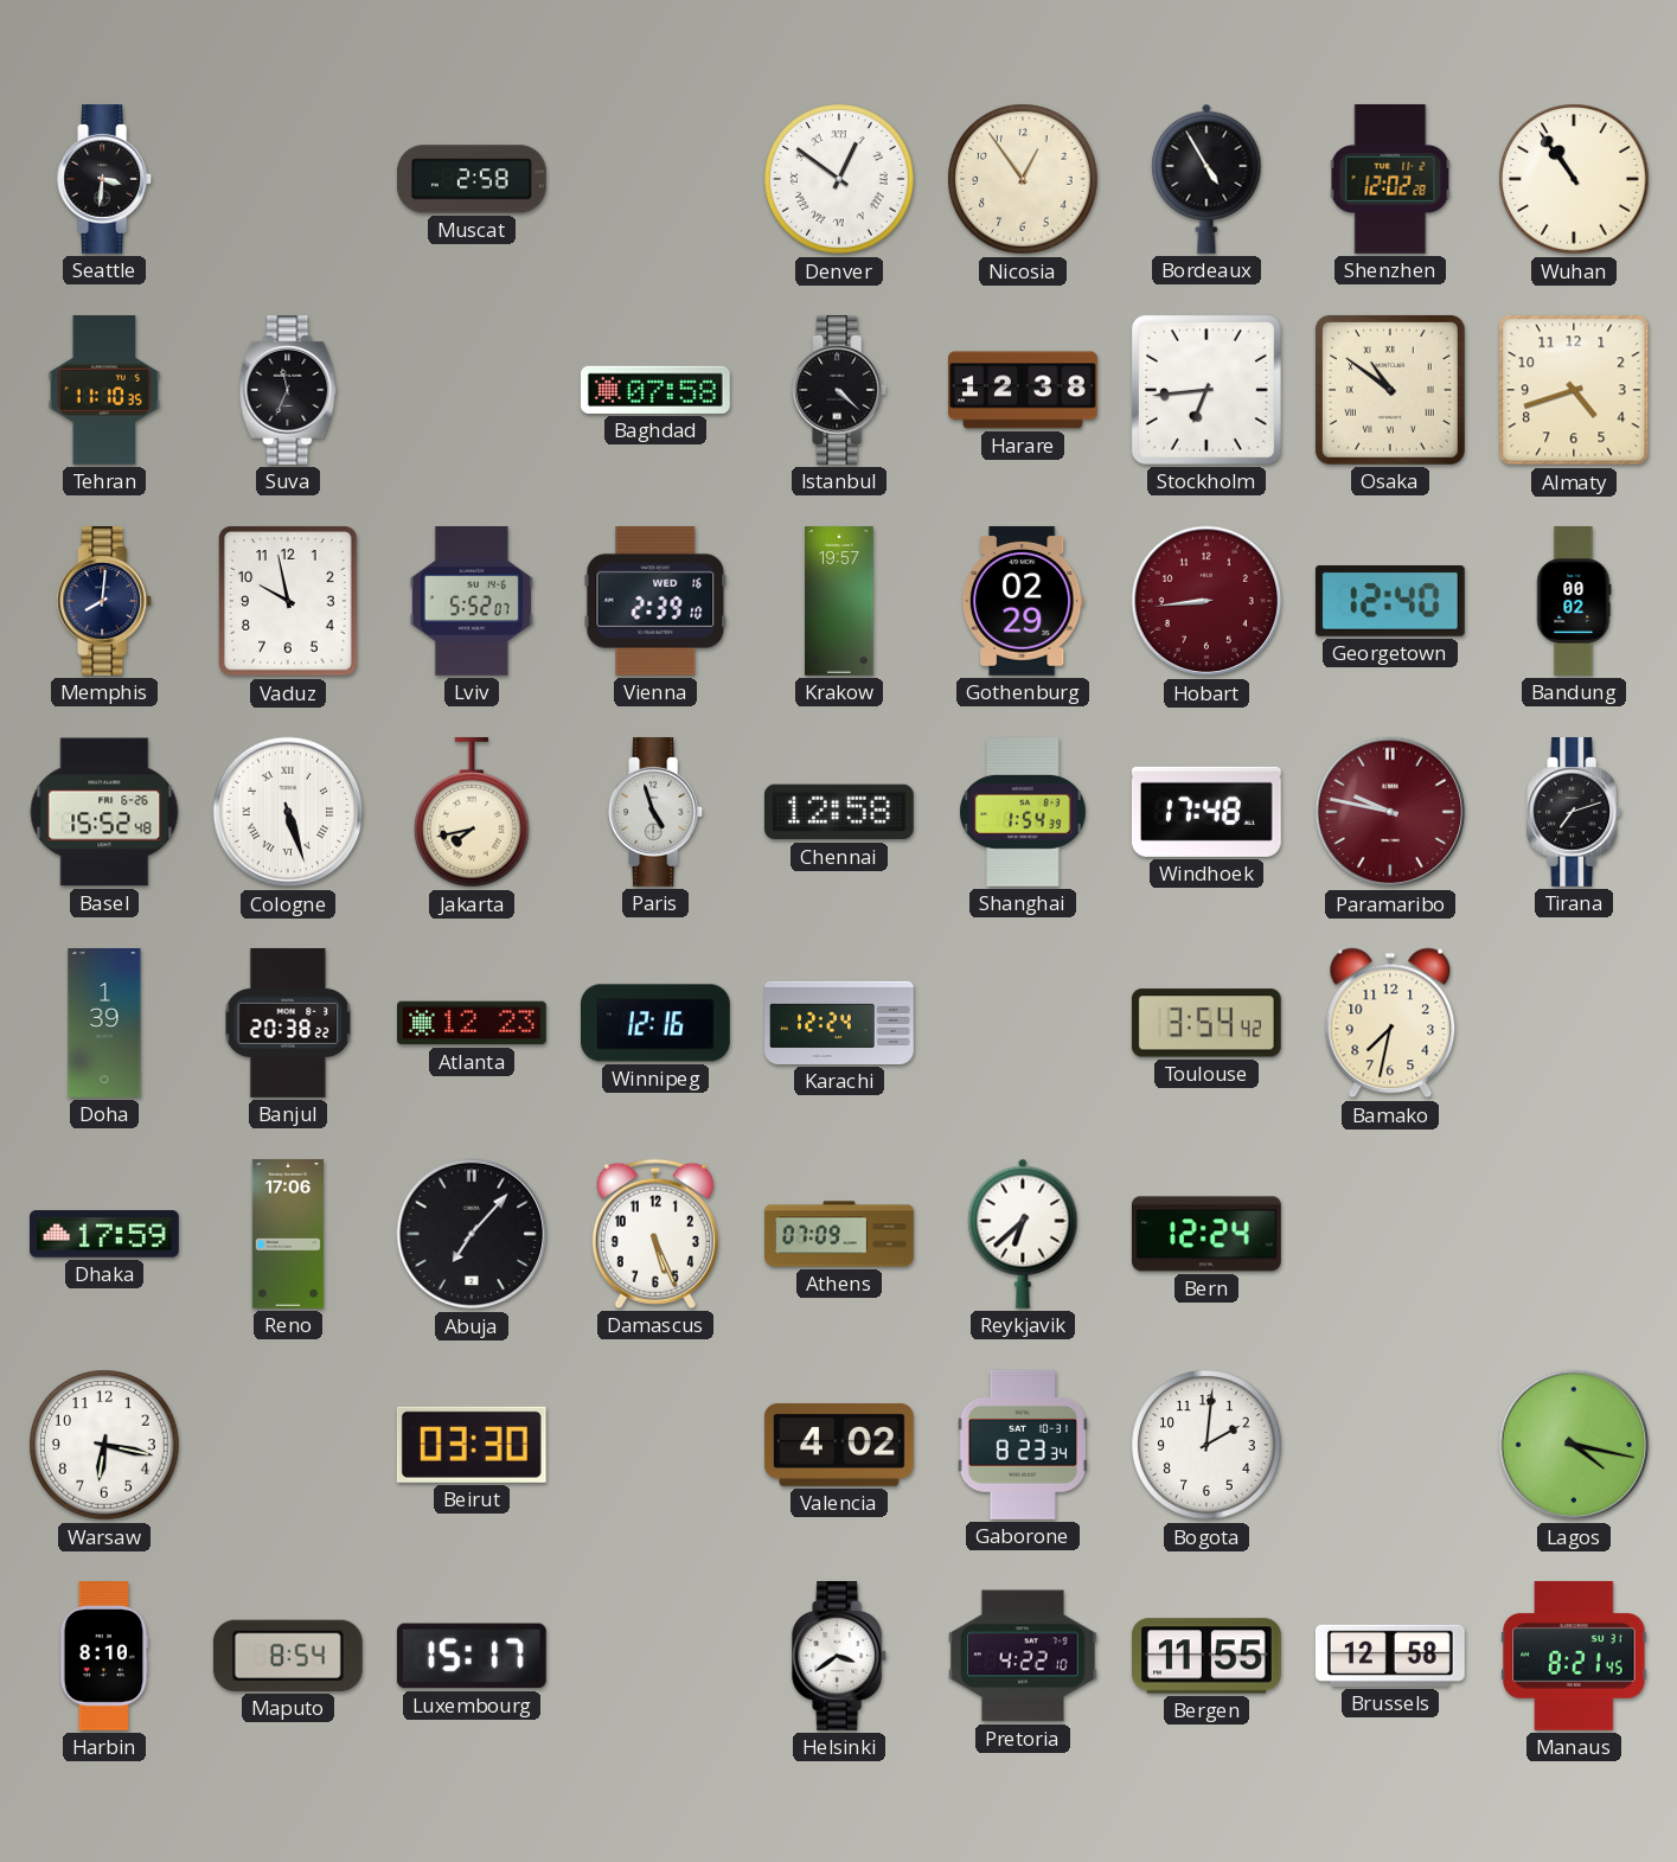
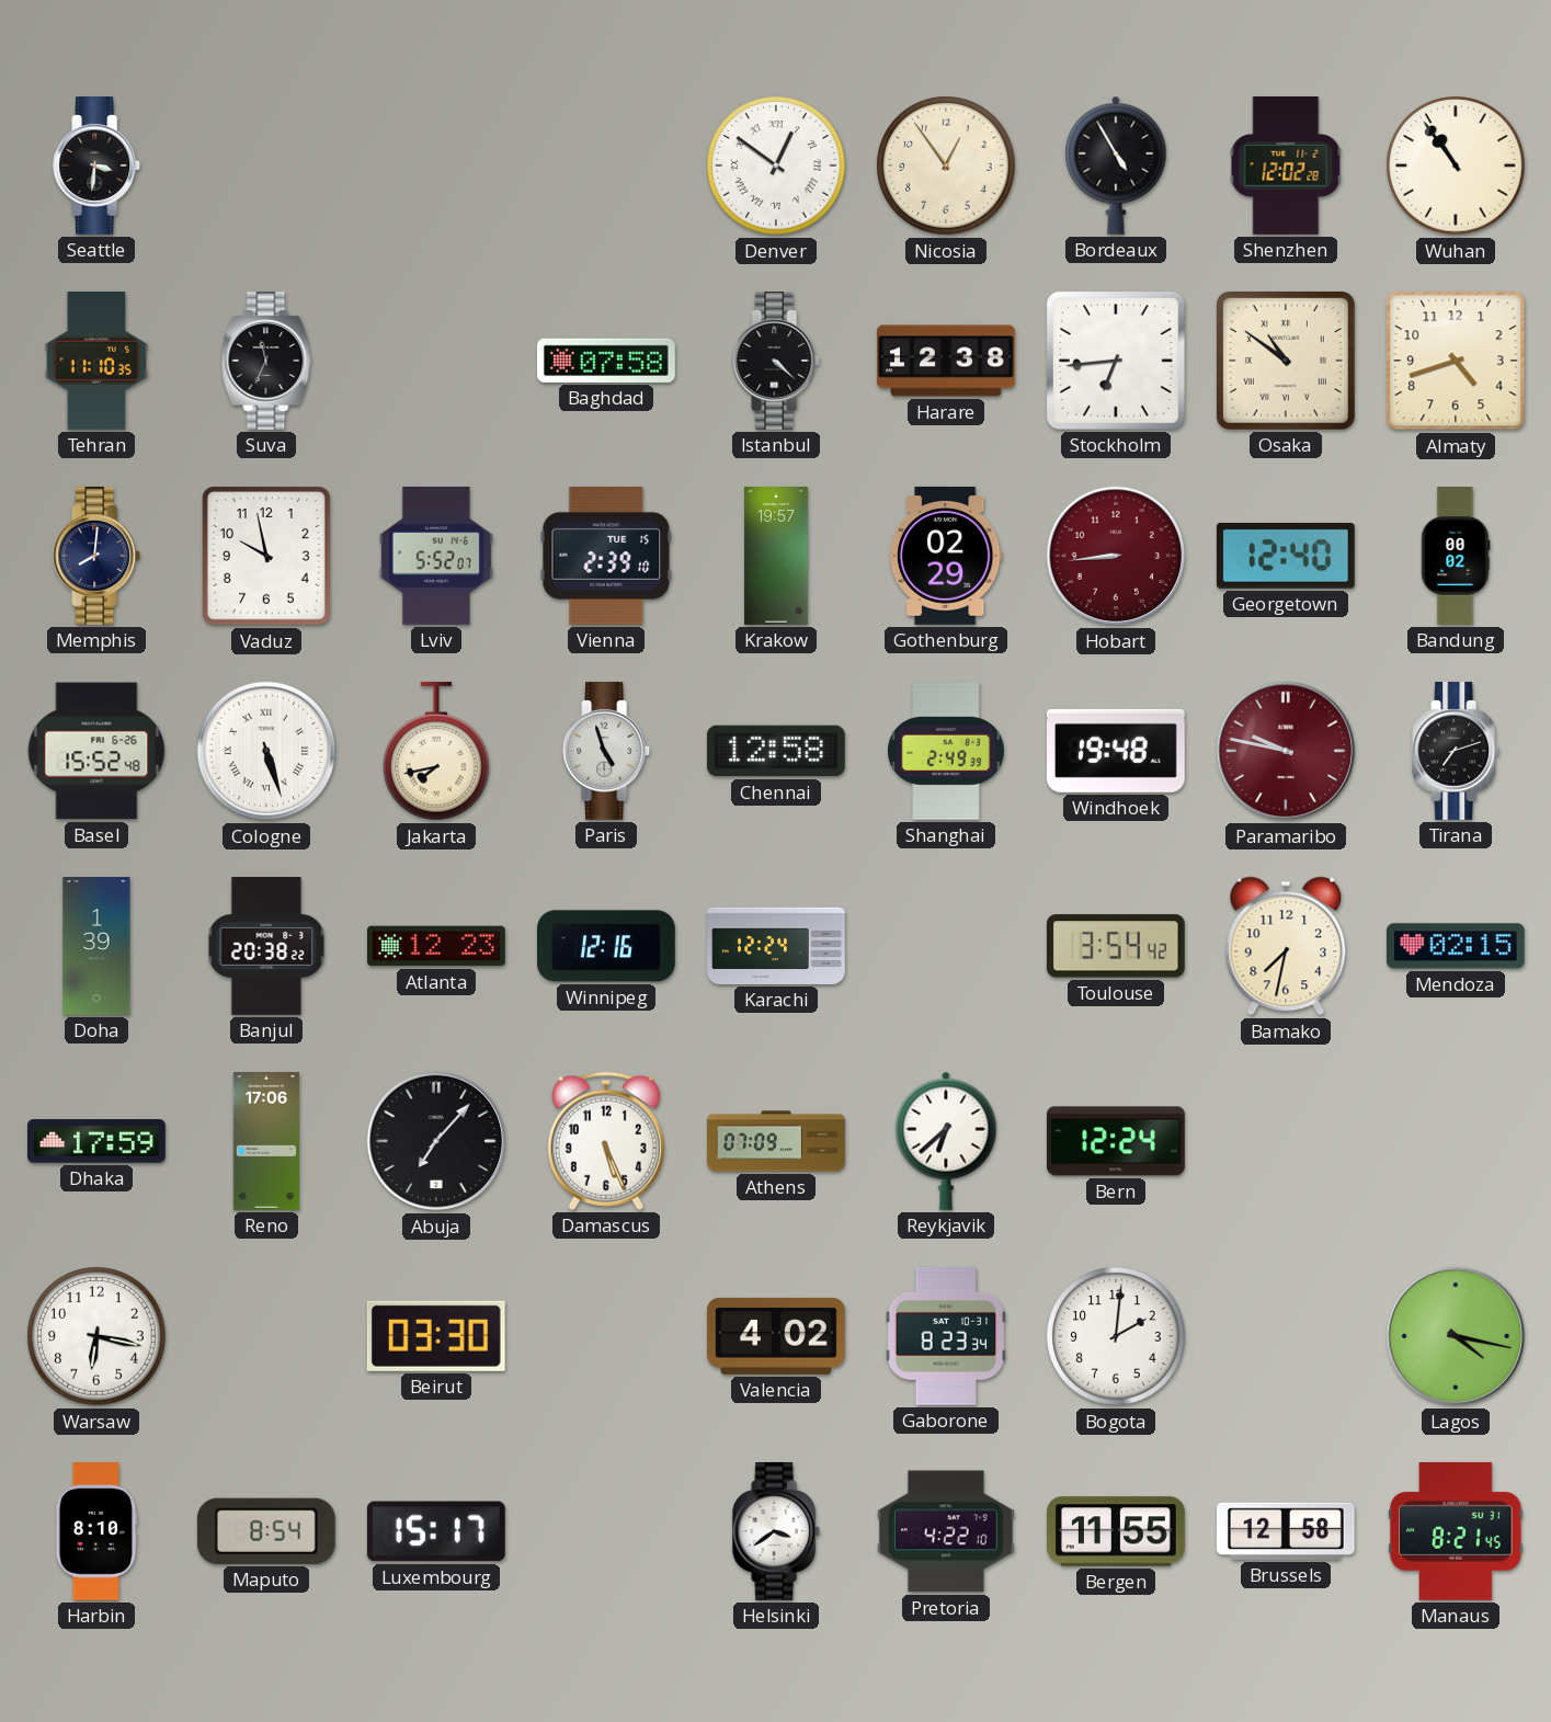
Muscat: 2:58 -> none
Vienna date: WED 16 -> TUE 15
Shanghai: 1:54 -> 2:49
Windhoek: 17:48 -> 19:48
Mendoza: none -> 02:15
